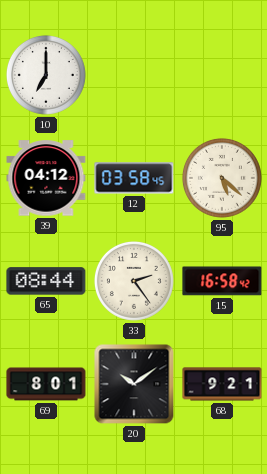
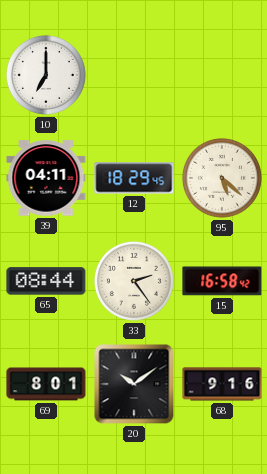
39: 04:12 -> 04:11
12: 03:58 -> 18:29
68: 9:21 -> 9:16
